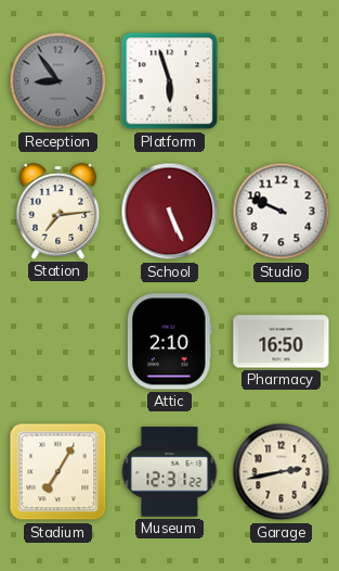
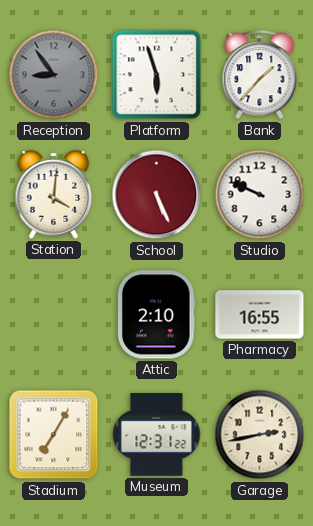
Bank: none -> 1:37
Station: 7:14 -> 4:01
Pharmacy: 16:50 -> 16:55
